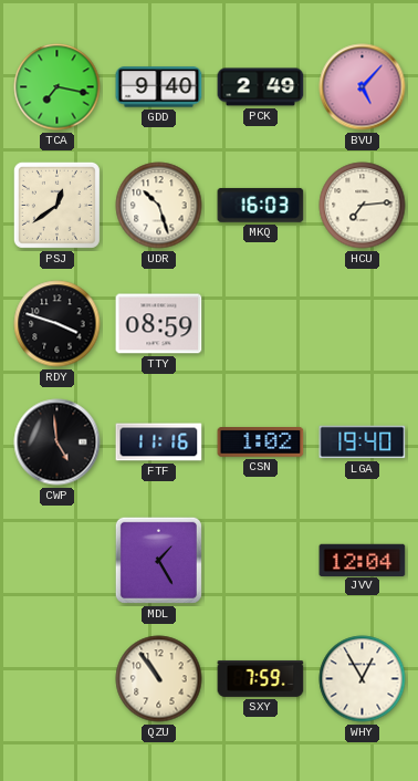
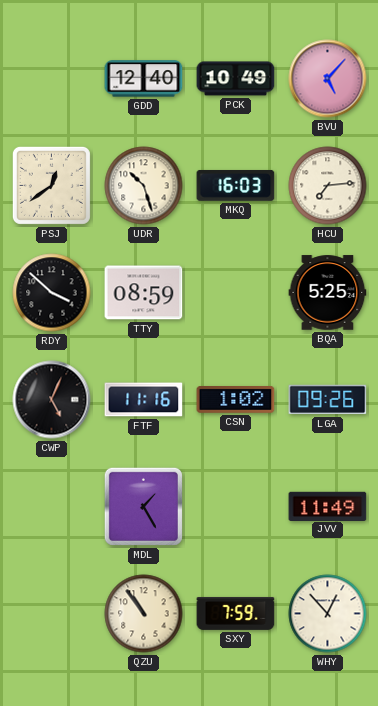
TCA: 7:17 -> none
GDD: 9:40 -> 12:40
PCK: 2:49 -> 10:49
RDY: 3:48 -> 3:52
BQA: none -> 5:25
CWP: 4:59 -> 5:04
LGA: 19:40 -> 09:26
JVV: 12:04 -> 11:49
WHY: 12:55 -> 12:53
